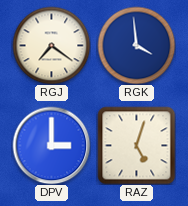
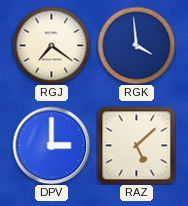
RAZ: 5:03 -> 5:08
